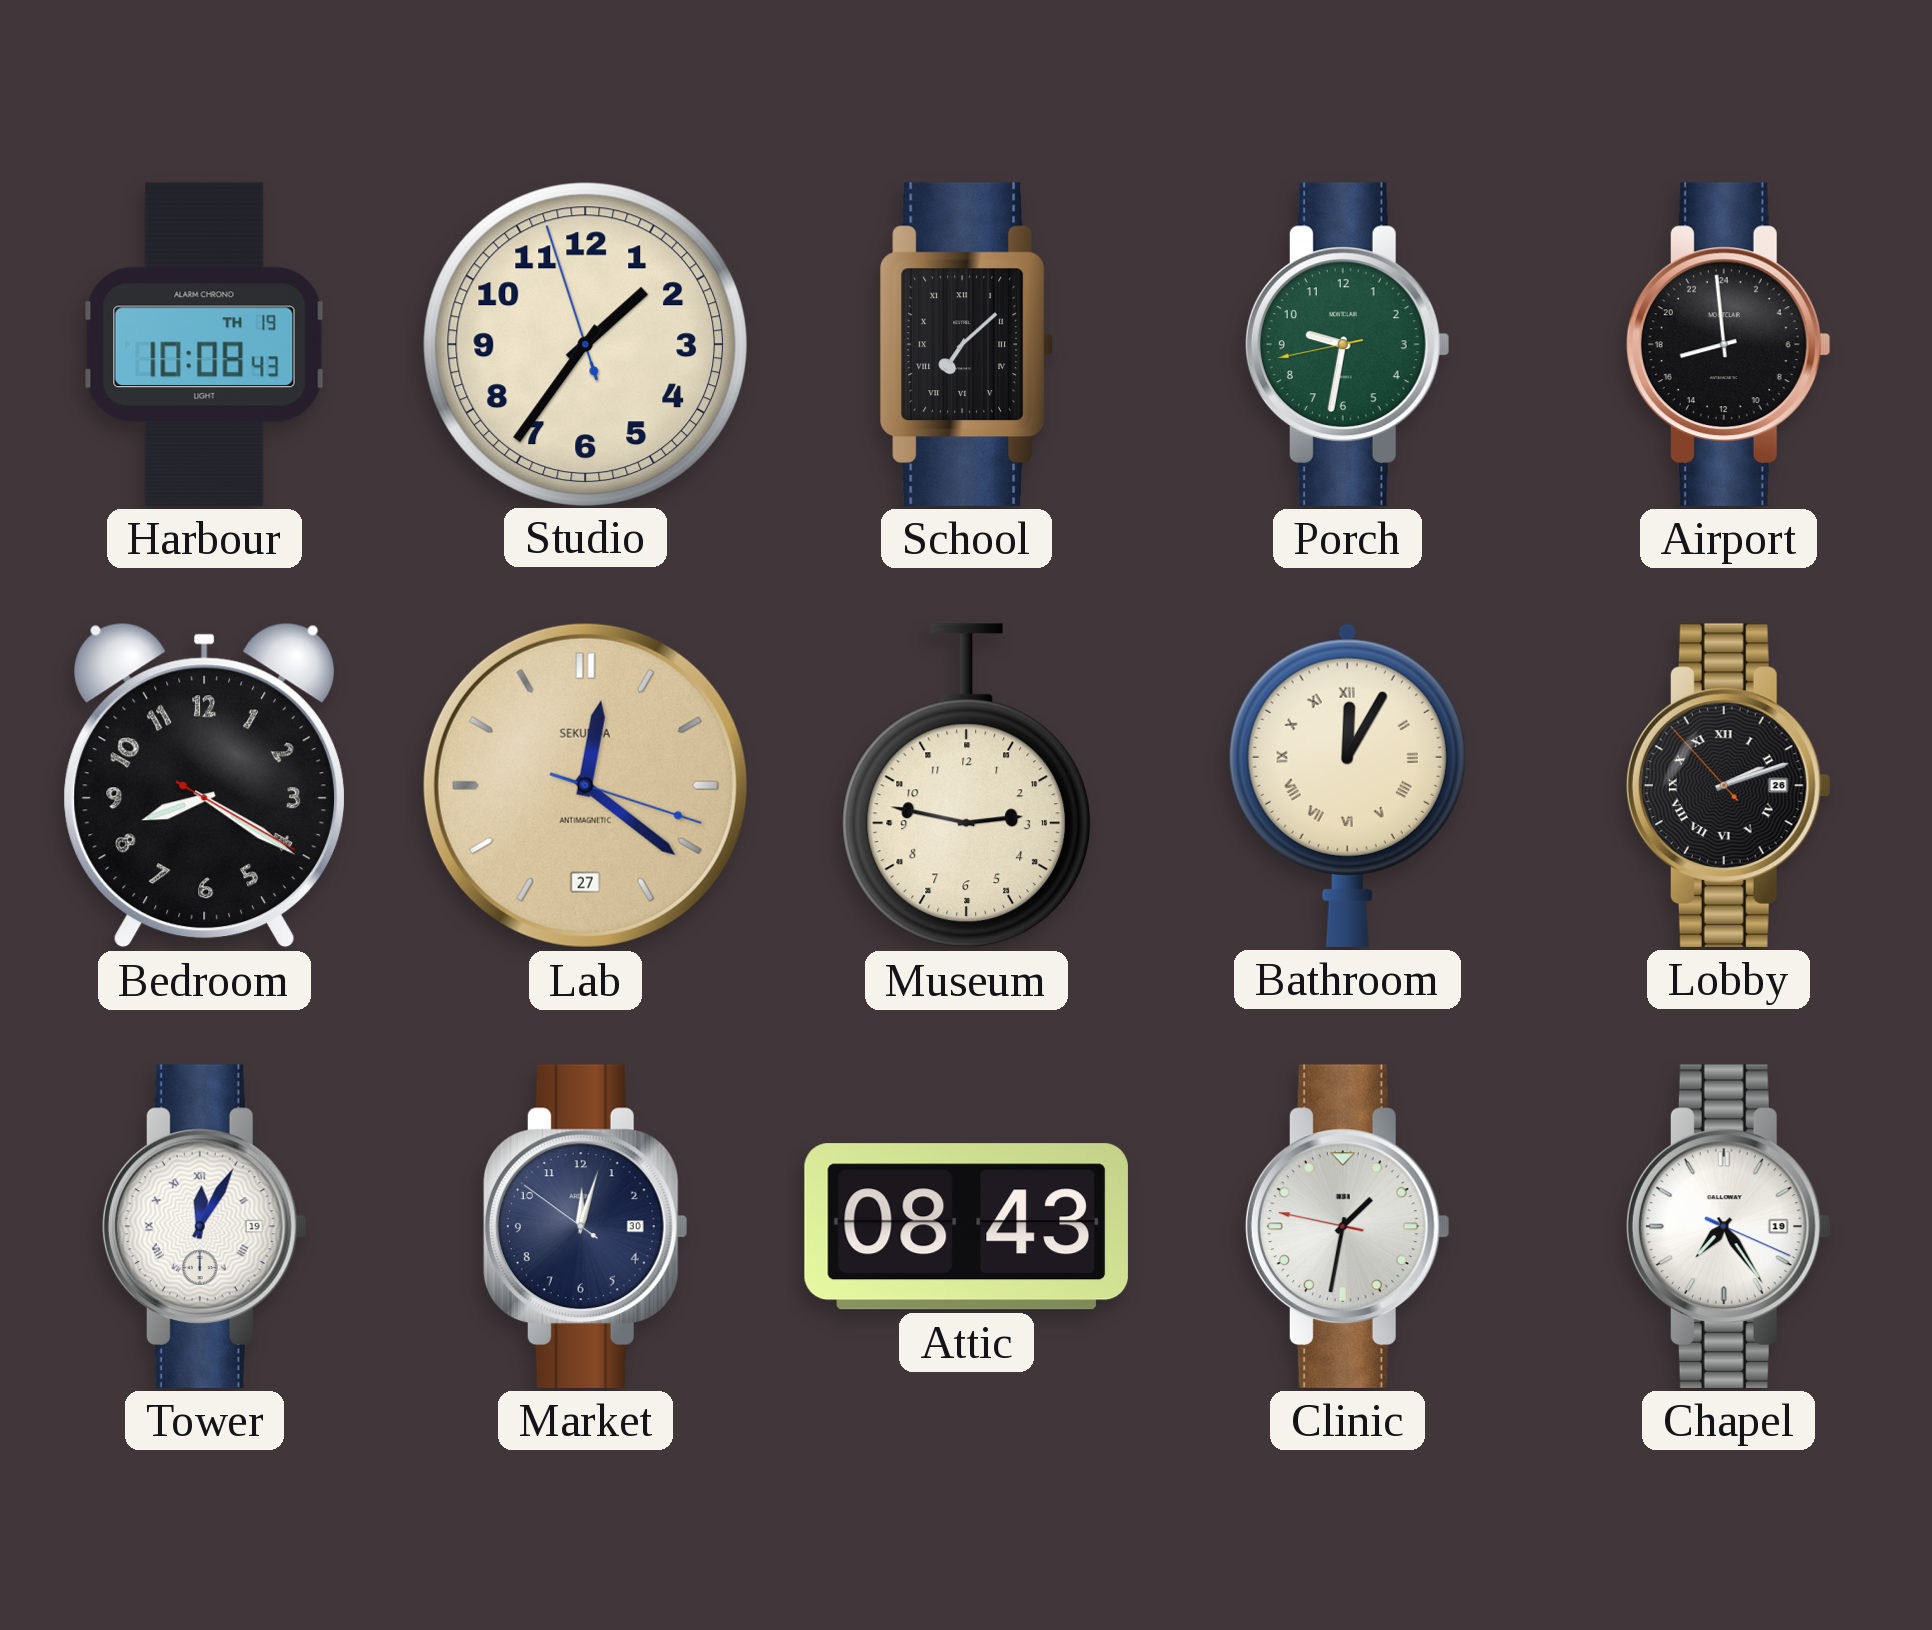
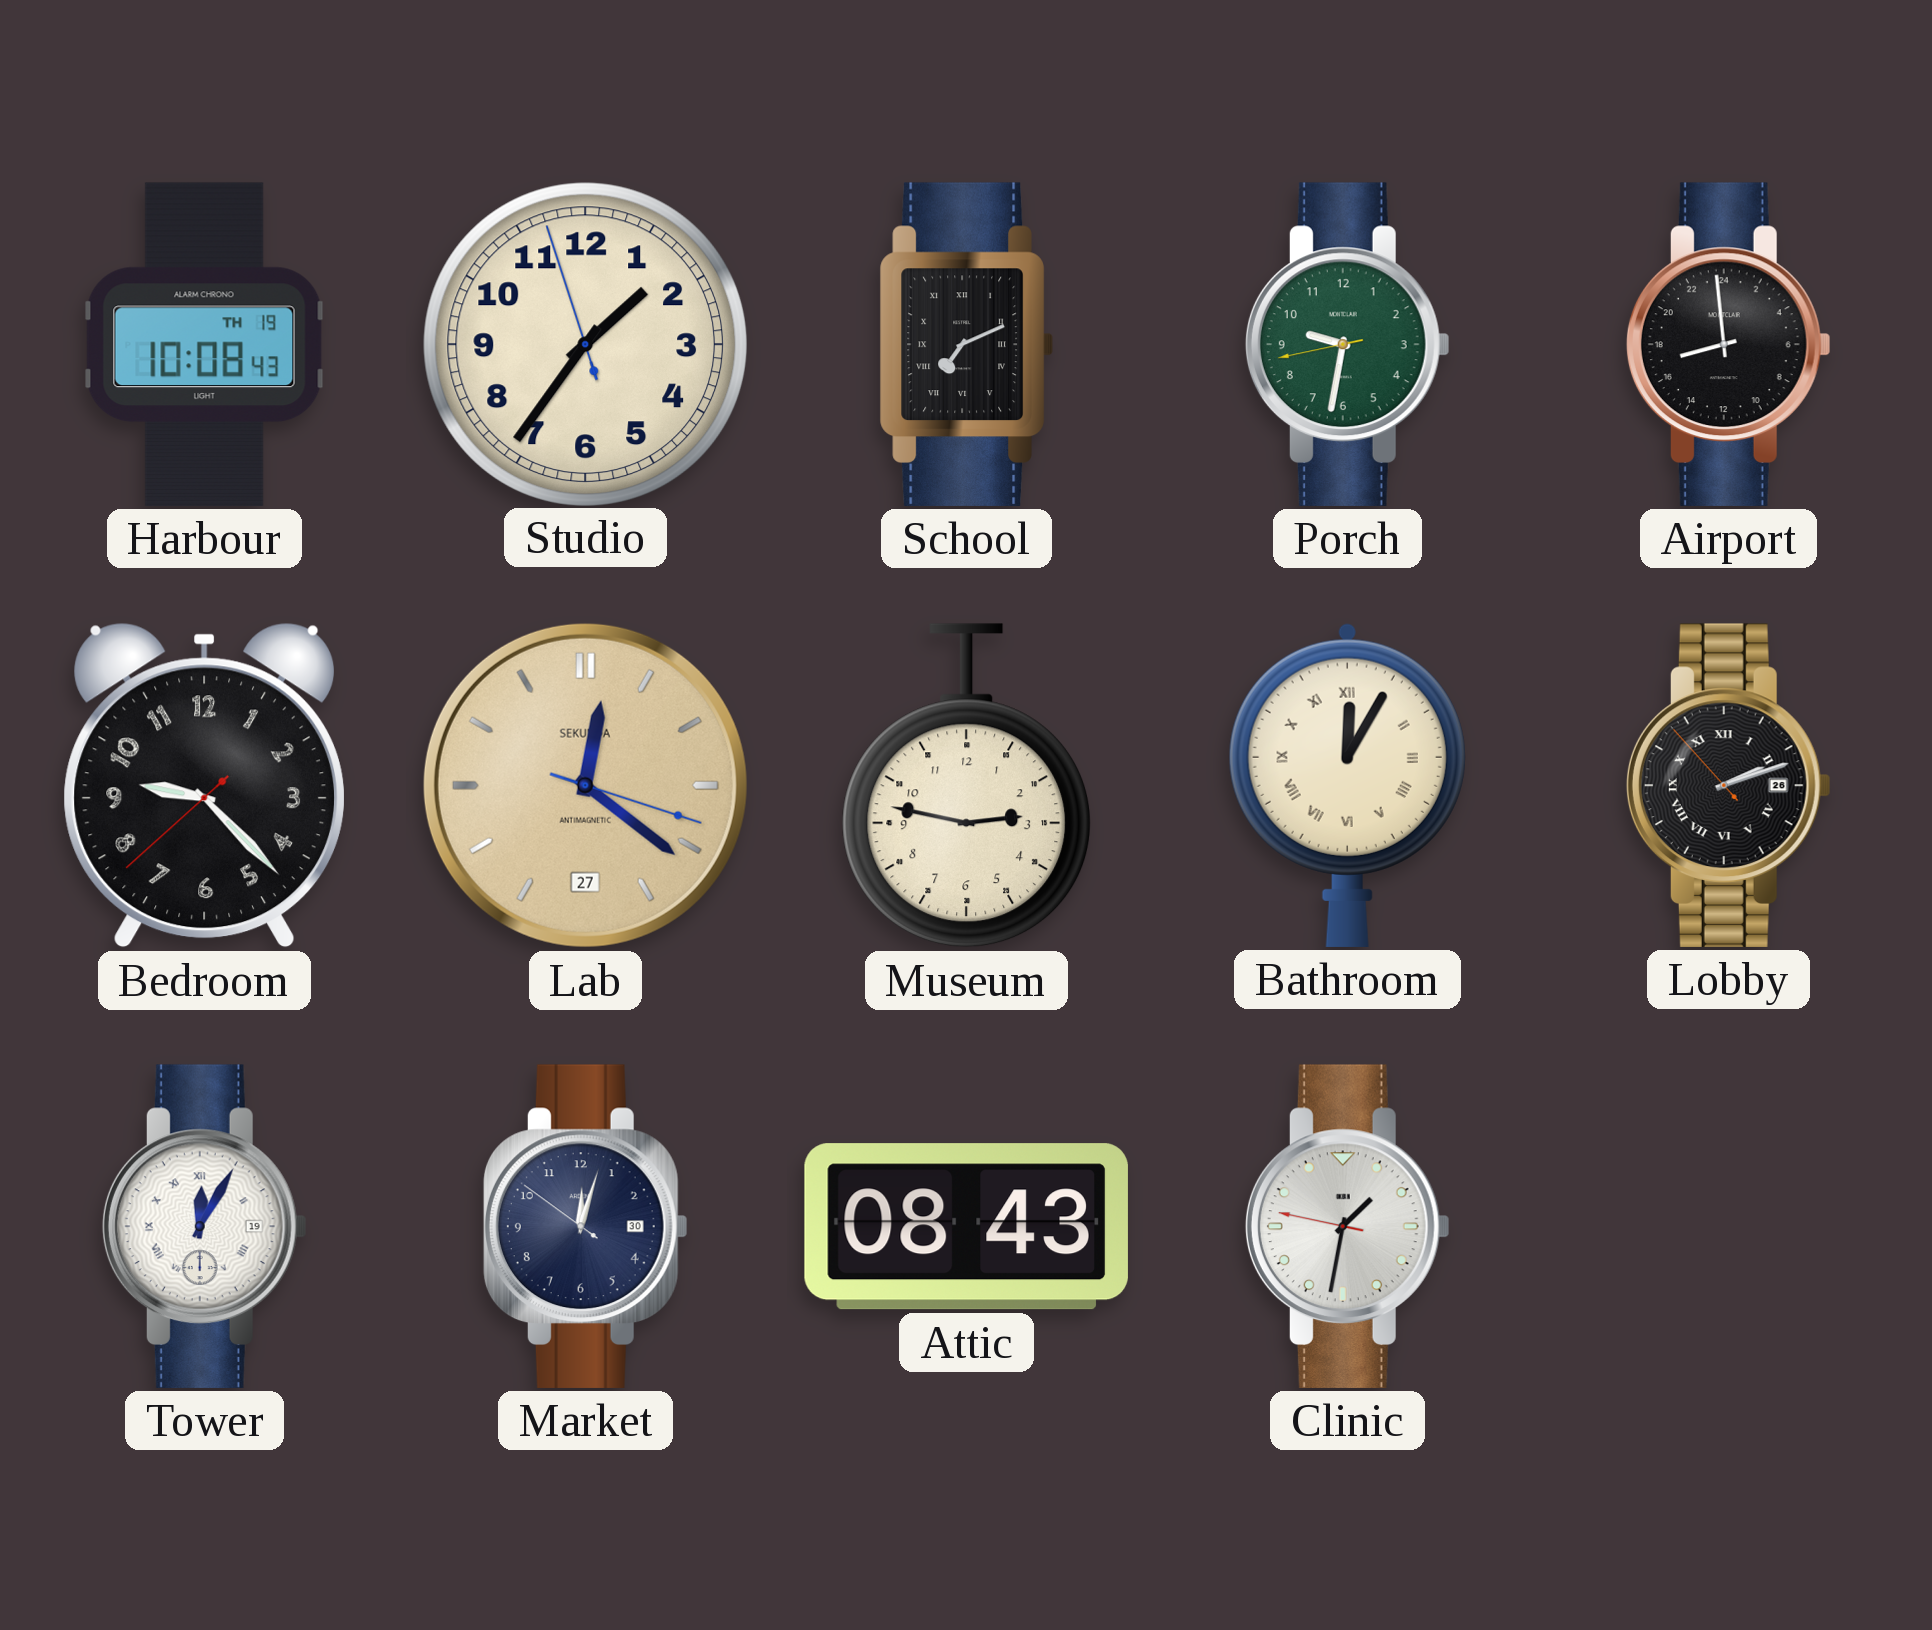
School: 7:08 -> 7:11
Bedroom: 8:20 -> 9:22
Chapel: 7:24 -> none
